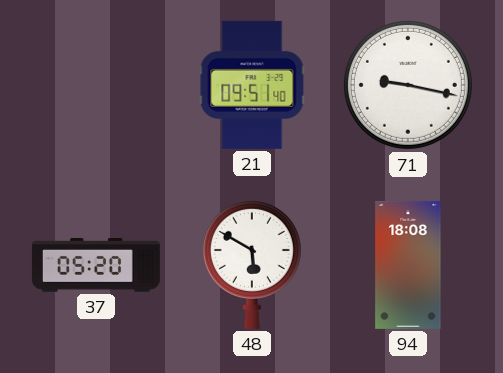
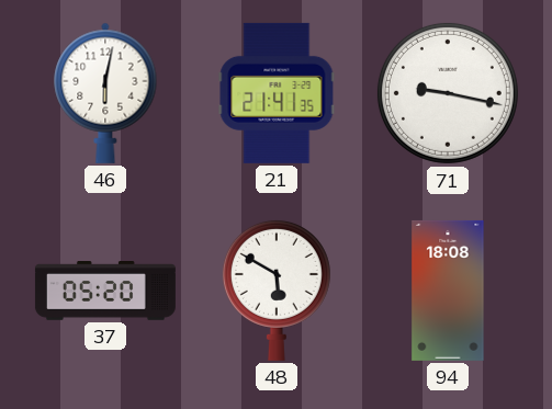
46: none -> 6:02
21: 09:51 -> 21:41
